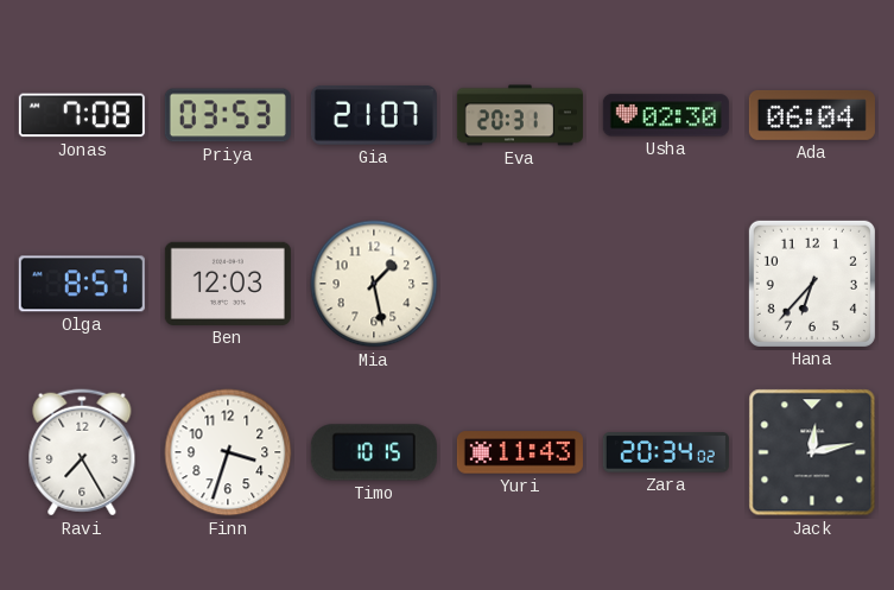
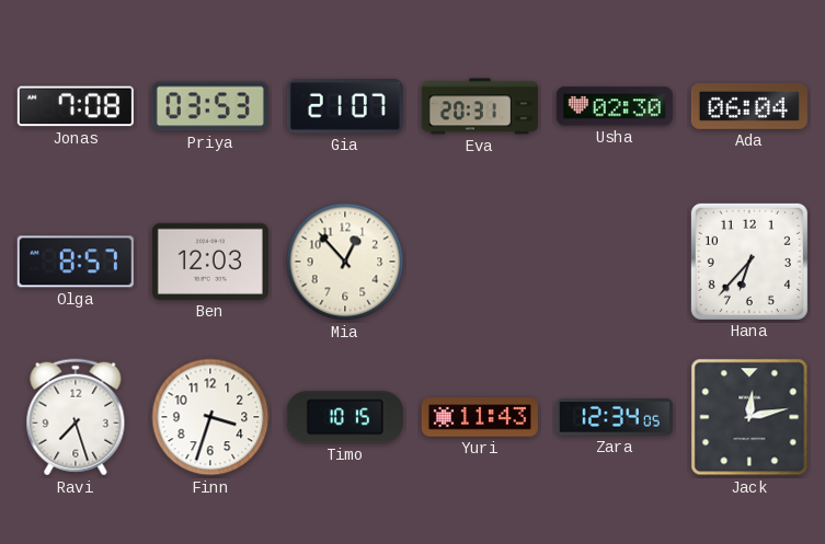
Mia: 1:28 -> 12:53
Ravi: 7:25 -> 7:27
Zara: 20:34 -> 12:34
